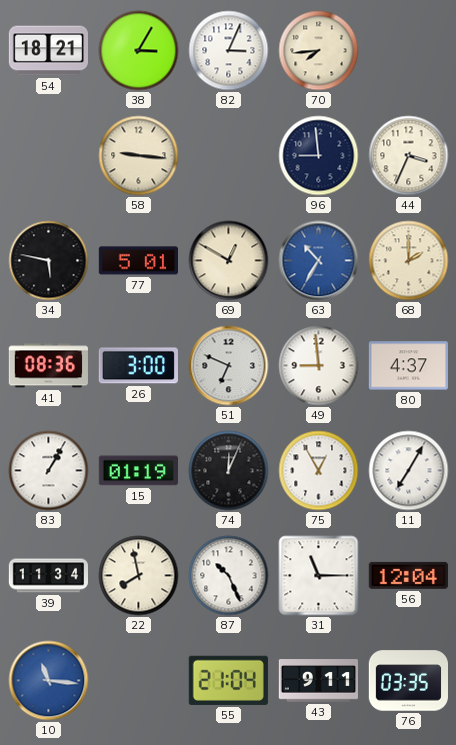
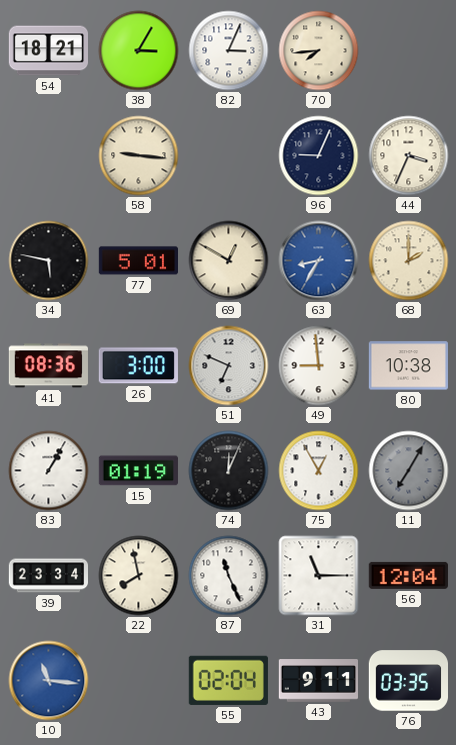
96: 8:59 -> 9:04
63: 10:35 -> 8:35
80: 4:37 -> 10:38
11 dial: white -> grey
39: 11:34 -> 23:34
87: 10:26 -> 11:26
55: 21:04 -> 02:04
